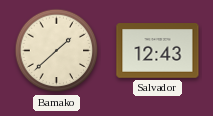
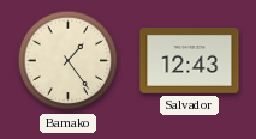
Bamako: 1:38 -> 1:24
